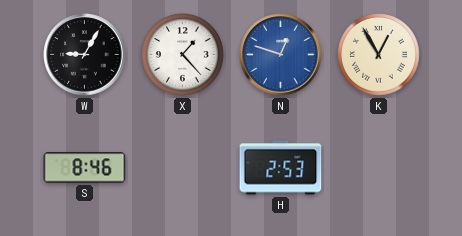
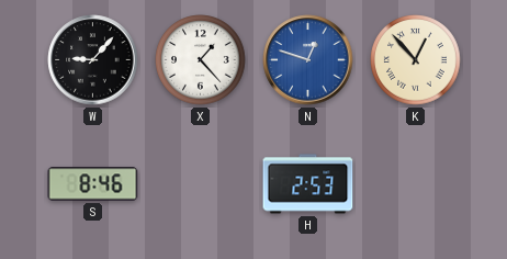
W: 9:05 -> 9:07
K: 12:55 -> 12:53
